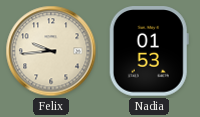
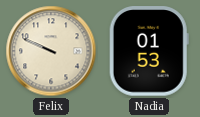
Felix: 9:44 -> 9:49
